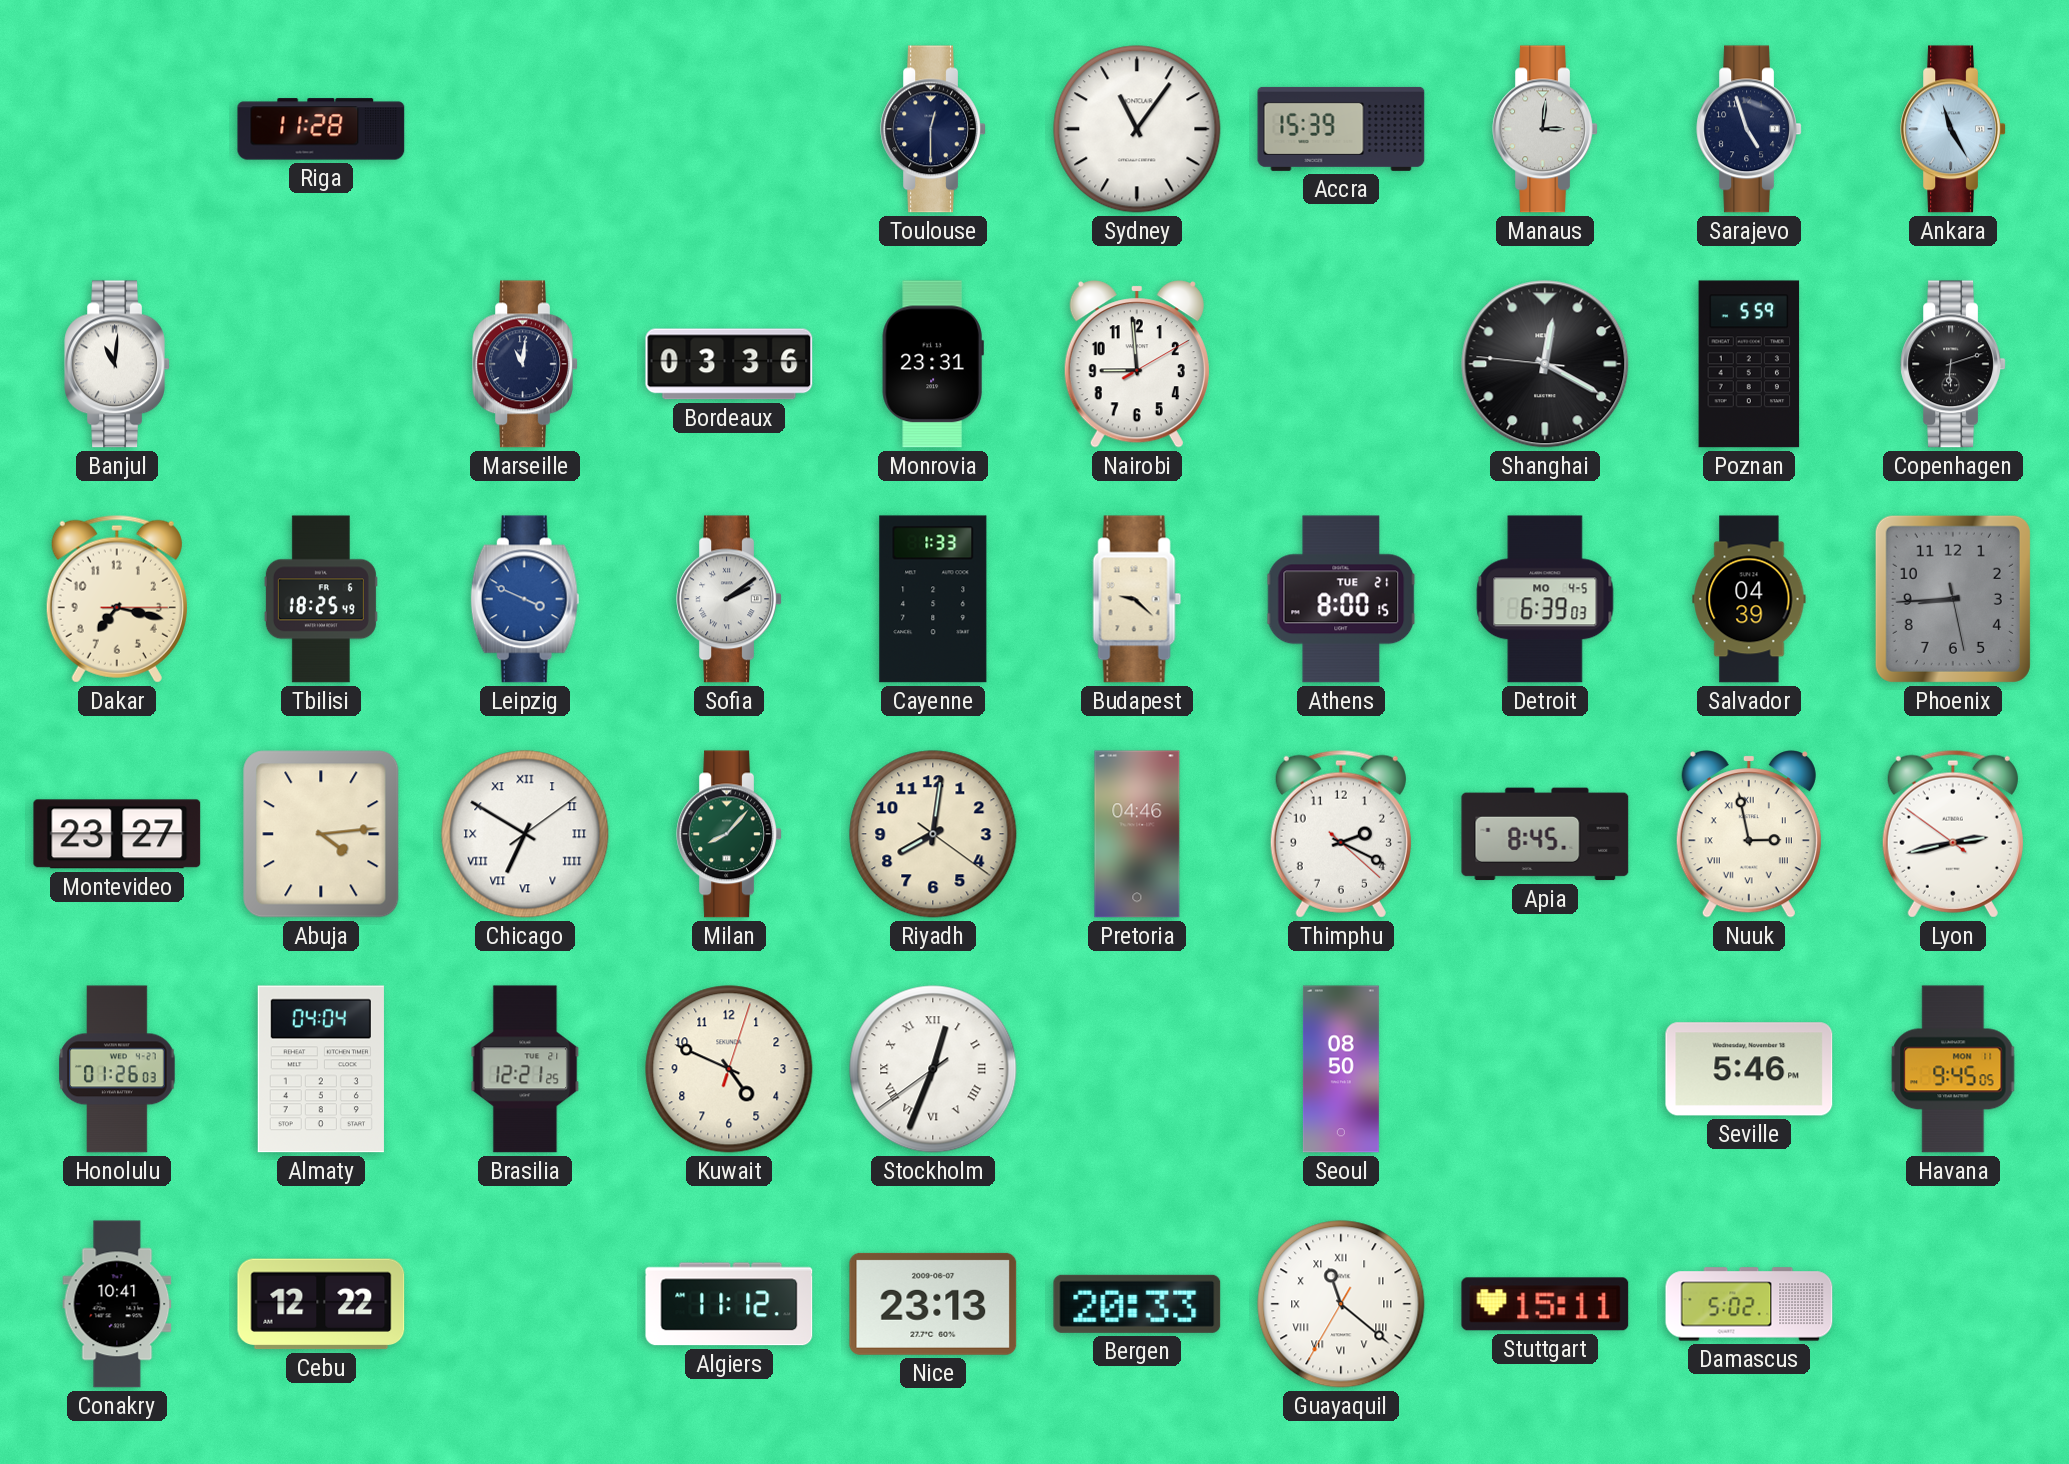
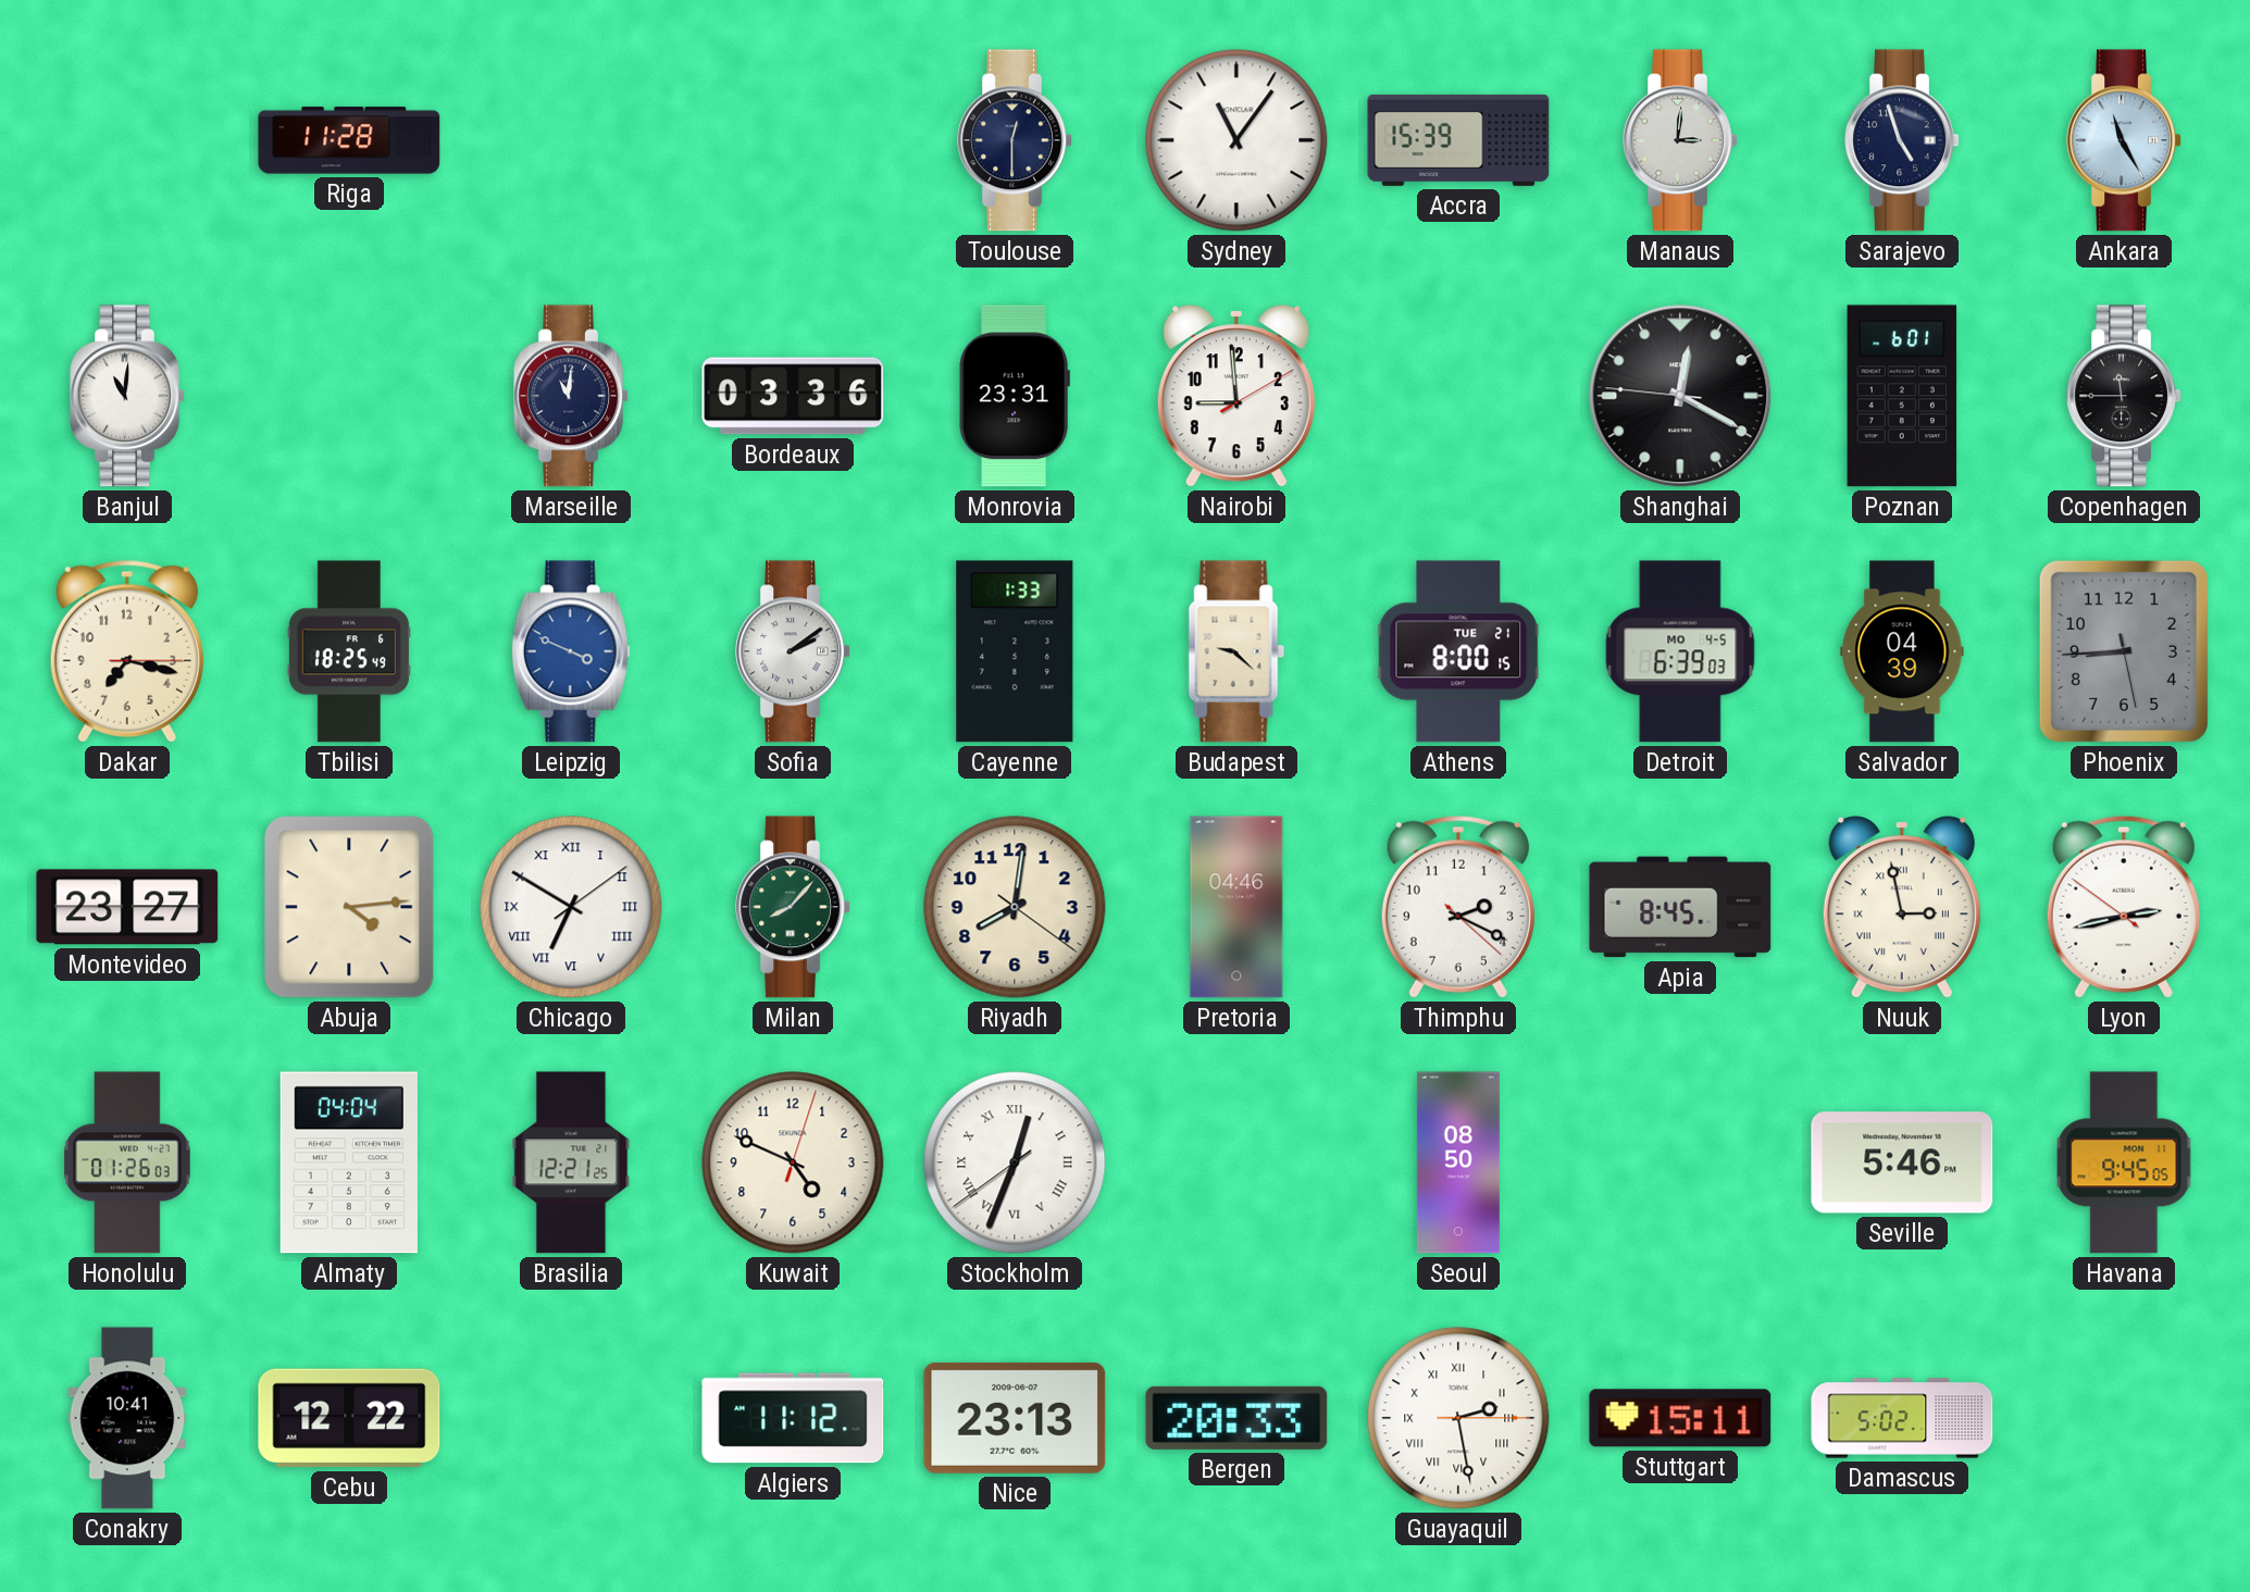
Poznan: 5:59 -> 6:01
Copenhagen: 6:12 -> 11:45
Guayaquil: 11:21 -> 2:28
